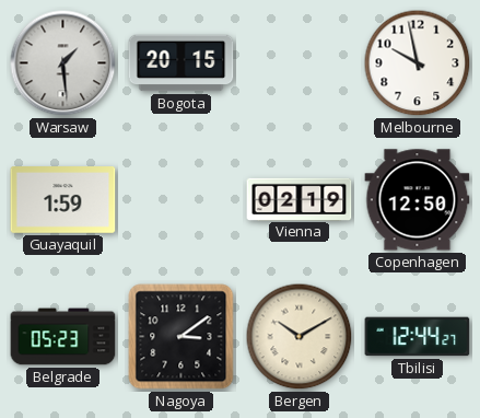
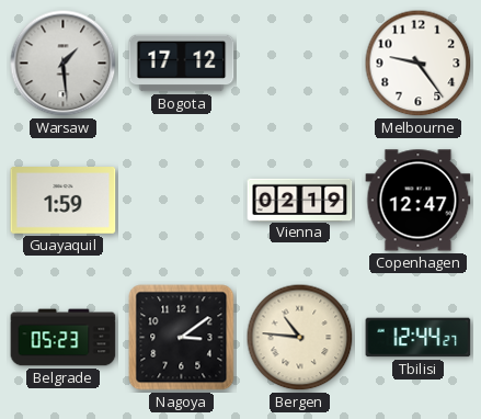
Bogota: 20:15 -> 17:12
Melbourne: 9:58 -> 9:24
Copenhagen: 12:50 -> 12:47
Bergen: 10:10 -> 10:46
